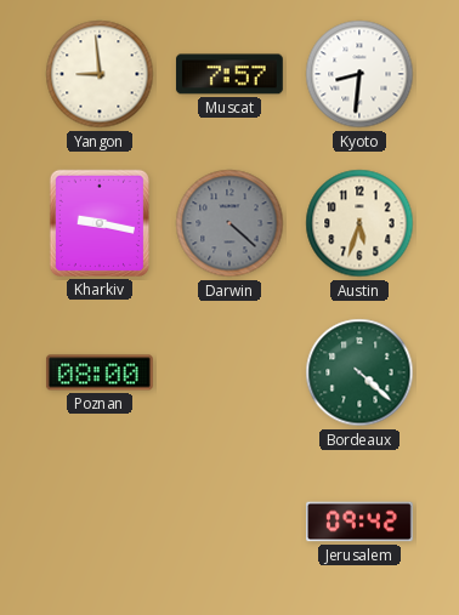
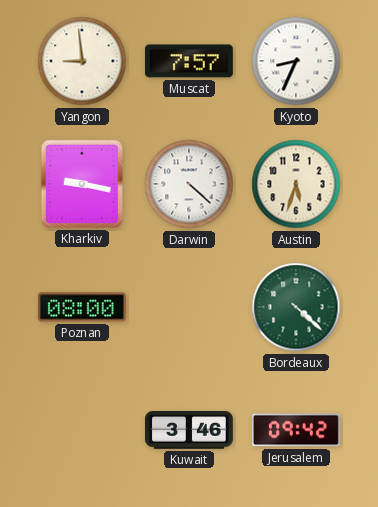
Kyoto: 8:31 -> 8:34
Darwin dial: grey -> white
Kuwait: none -> 3:46
